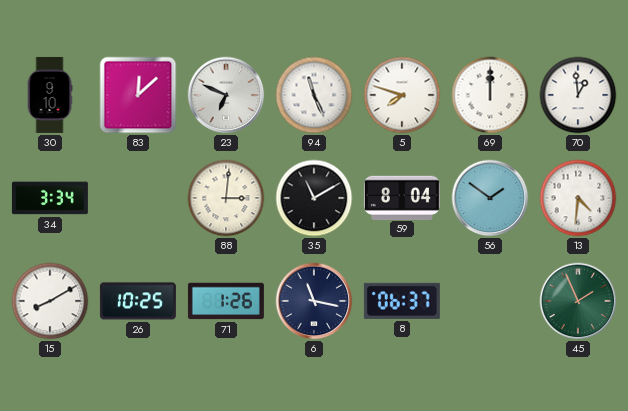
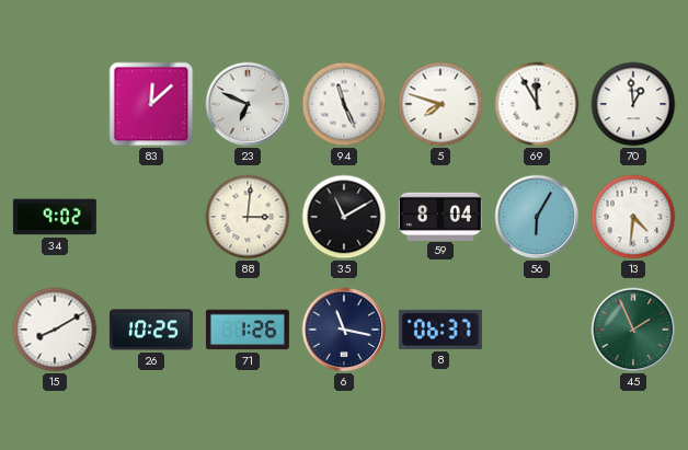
30: 9:10 -> none
69: 12:00 -> 11:55
34: 3:34 -> 9:02
56: 1:51 -> 6:05
